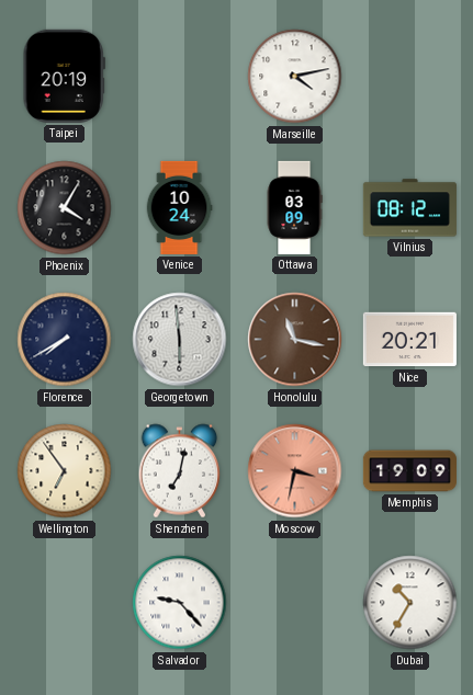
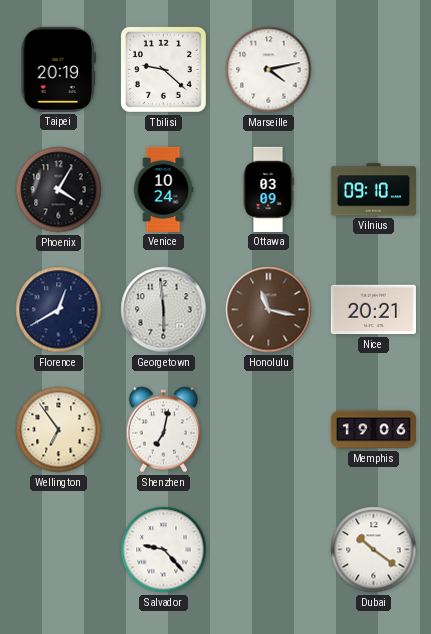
Tbilisi: none -> 9:22
Vilnius: 08:12 -> 09:10
Florence: 7:40 -> 12:40
Moscow: 3:32 -> none
Memphis: 19:09 -> 19:06
Dubai: 10:35 -> 10:21
